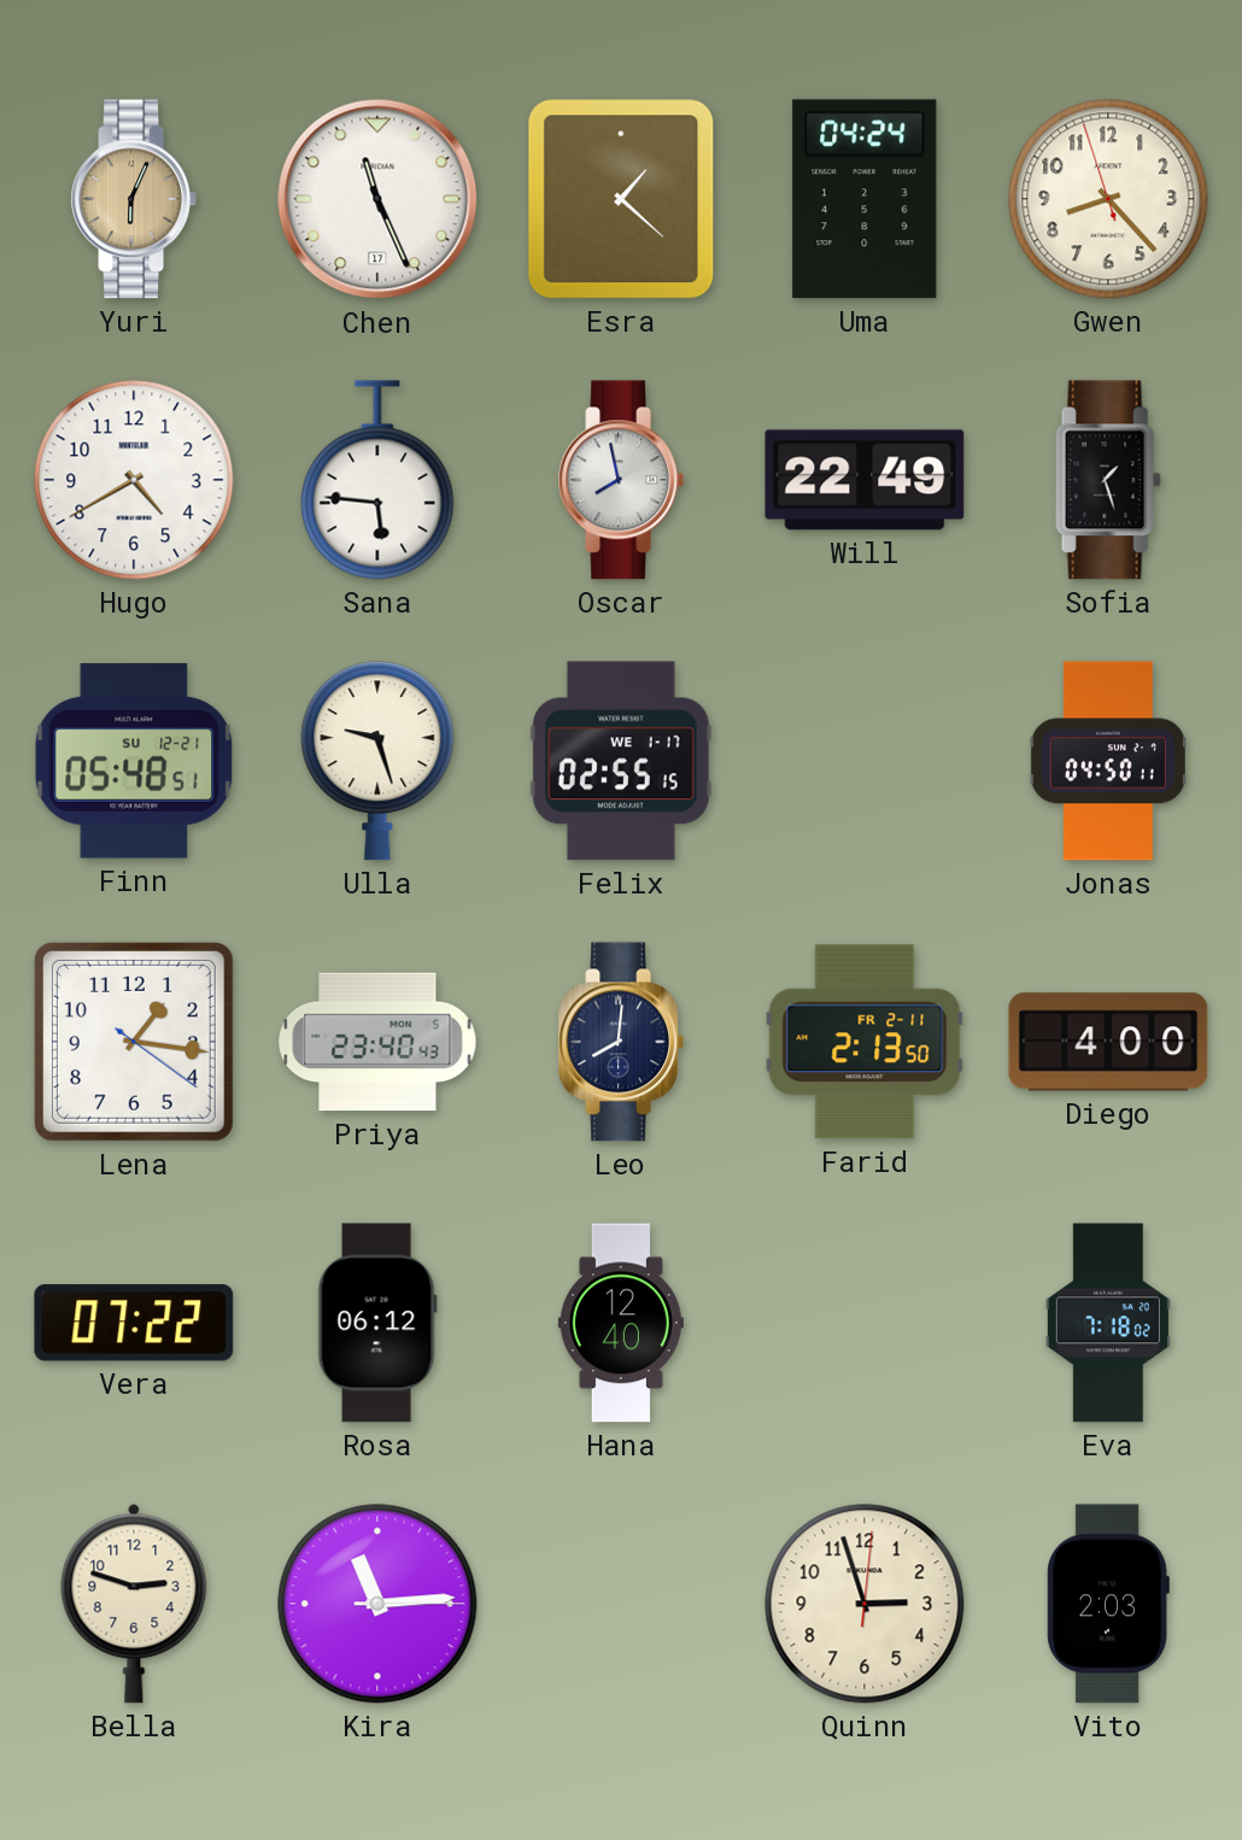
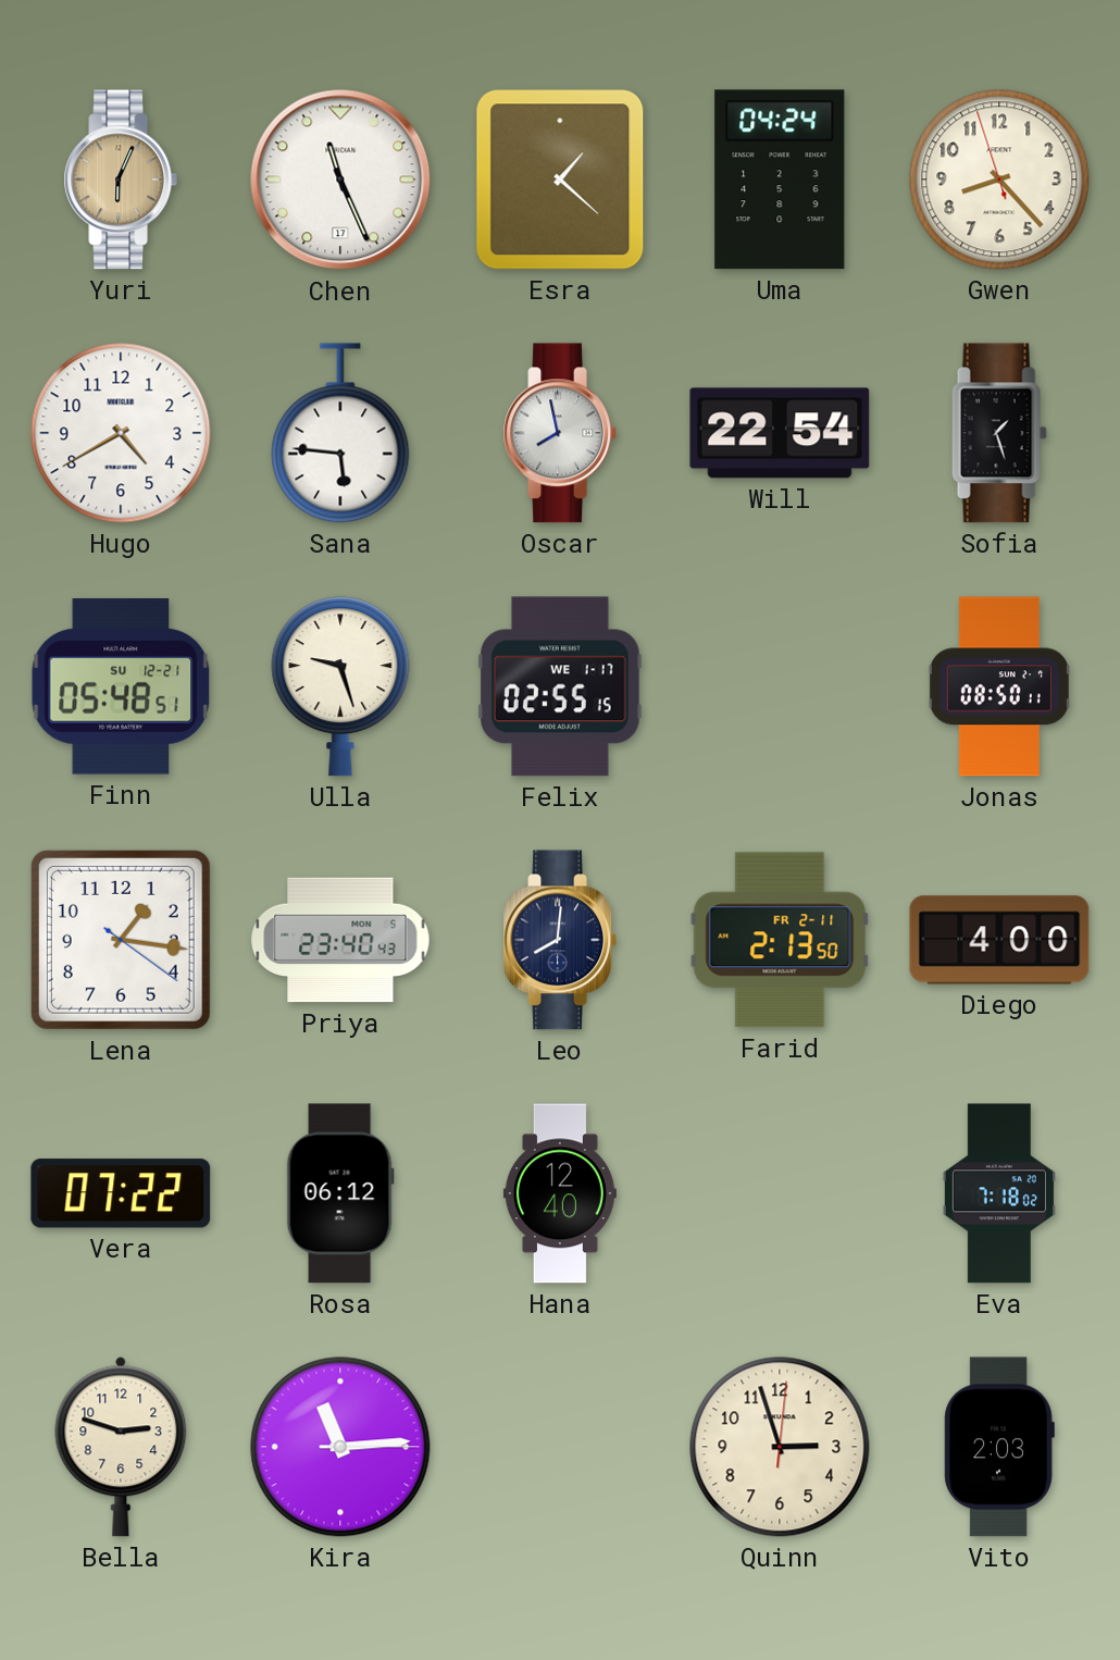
Will: 22:49 -> 22:54
Jonas: 04:50 -> 08:50
